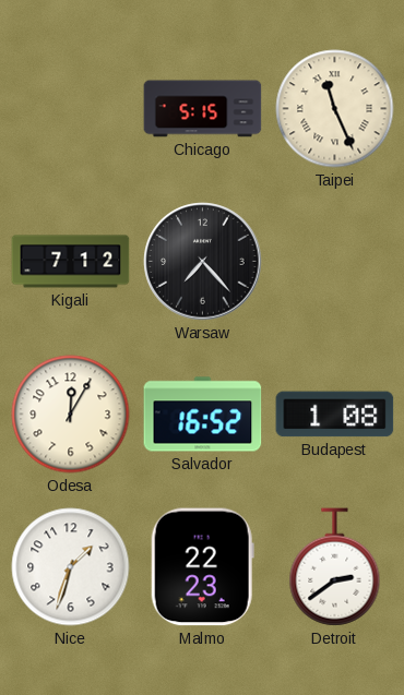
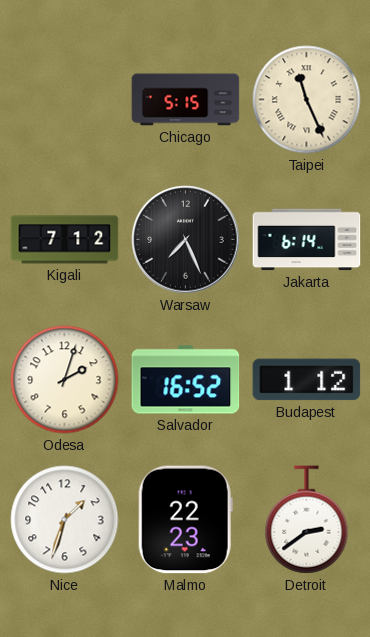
Warsaw: 7:23 -> 7:26
Jakarta: none -> 6:14
Odesa: 12:05 -> 2:03
Budapest: 1:08 -> 1:12
